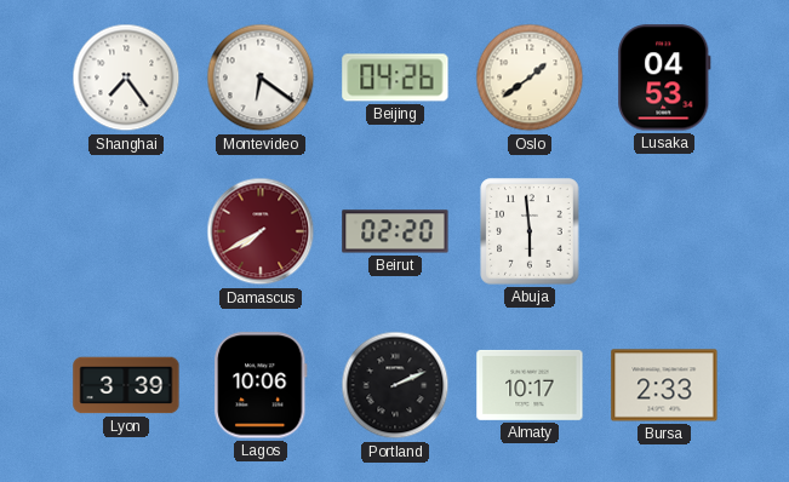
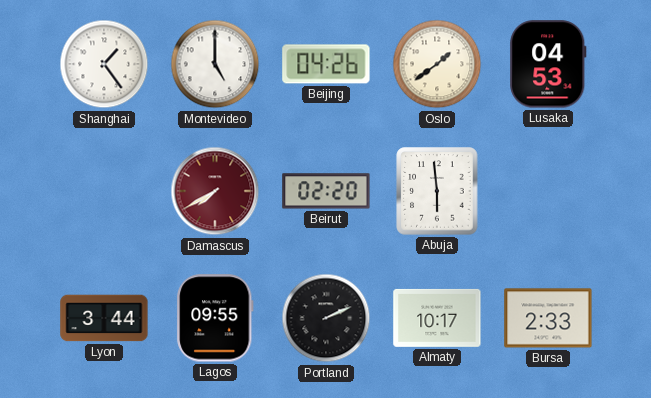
Shanghai: 7:24 -> 1:24
Montevideo: 6:21 -> 5:00
Lyon: 3:39 -> 3:44
Lagos: 10:06 -> 09:55
